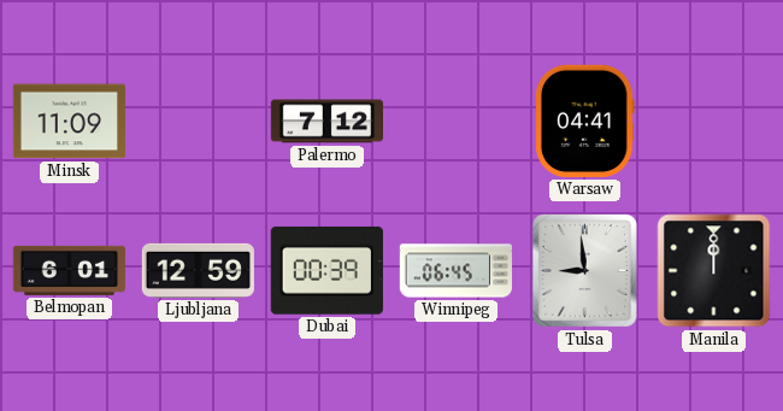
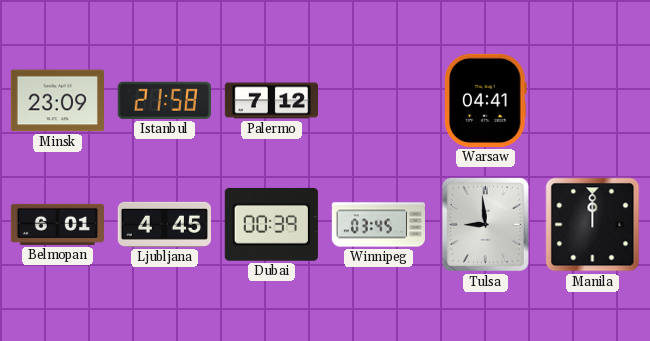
Minsk: 11:09 -> 23:09
Istanbul: none -> 21:58
Ljubljana: 12:59 -> 4:45
Winnipeg: 06:45 -> 03:45
